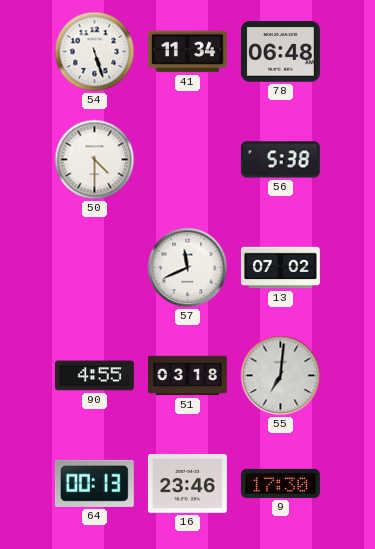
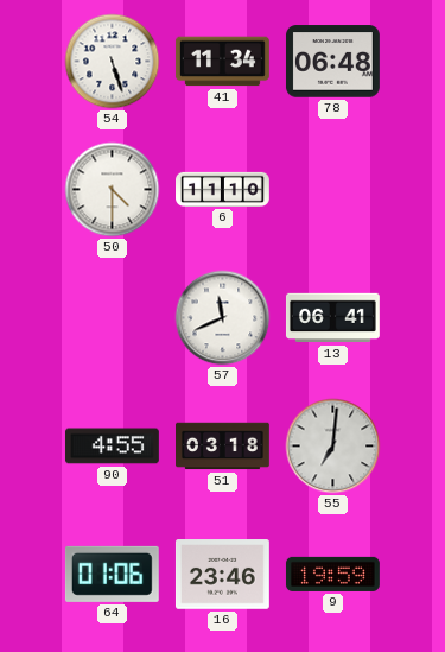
6: none -> 11:10
56: 5:38 -> none
13: 07:02 -> 06:41
64: 00:13 -> 01:06
9: 17:30 -> 19:59
